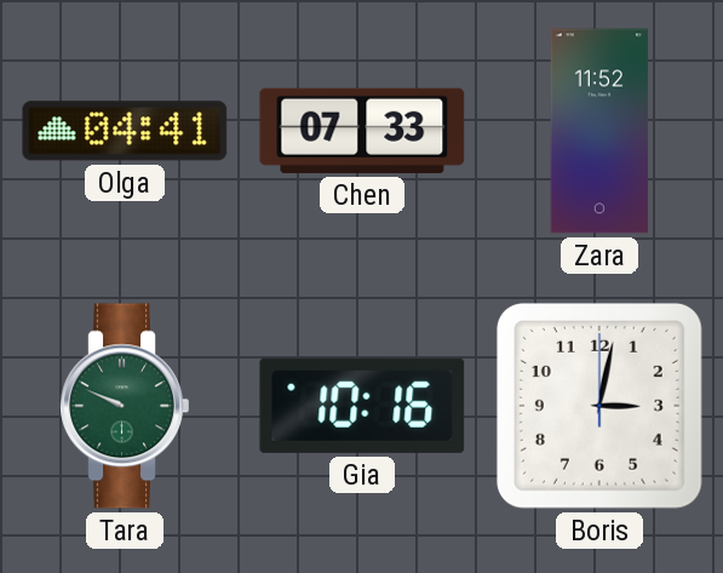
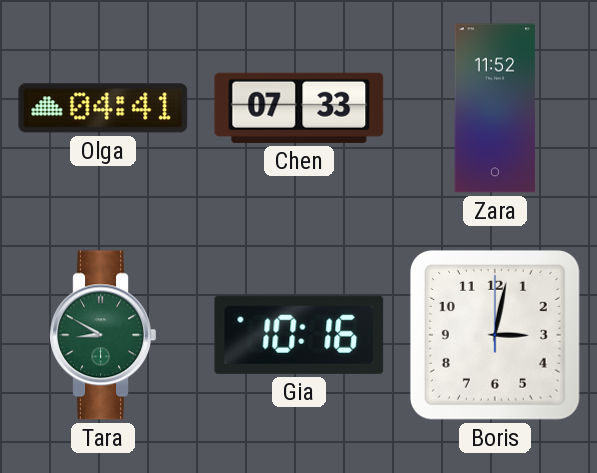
Tara: 9:49 -> 8:50
